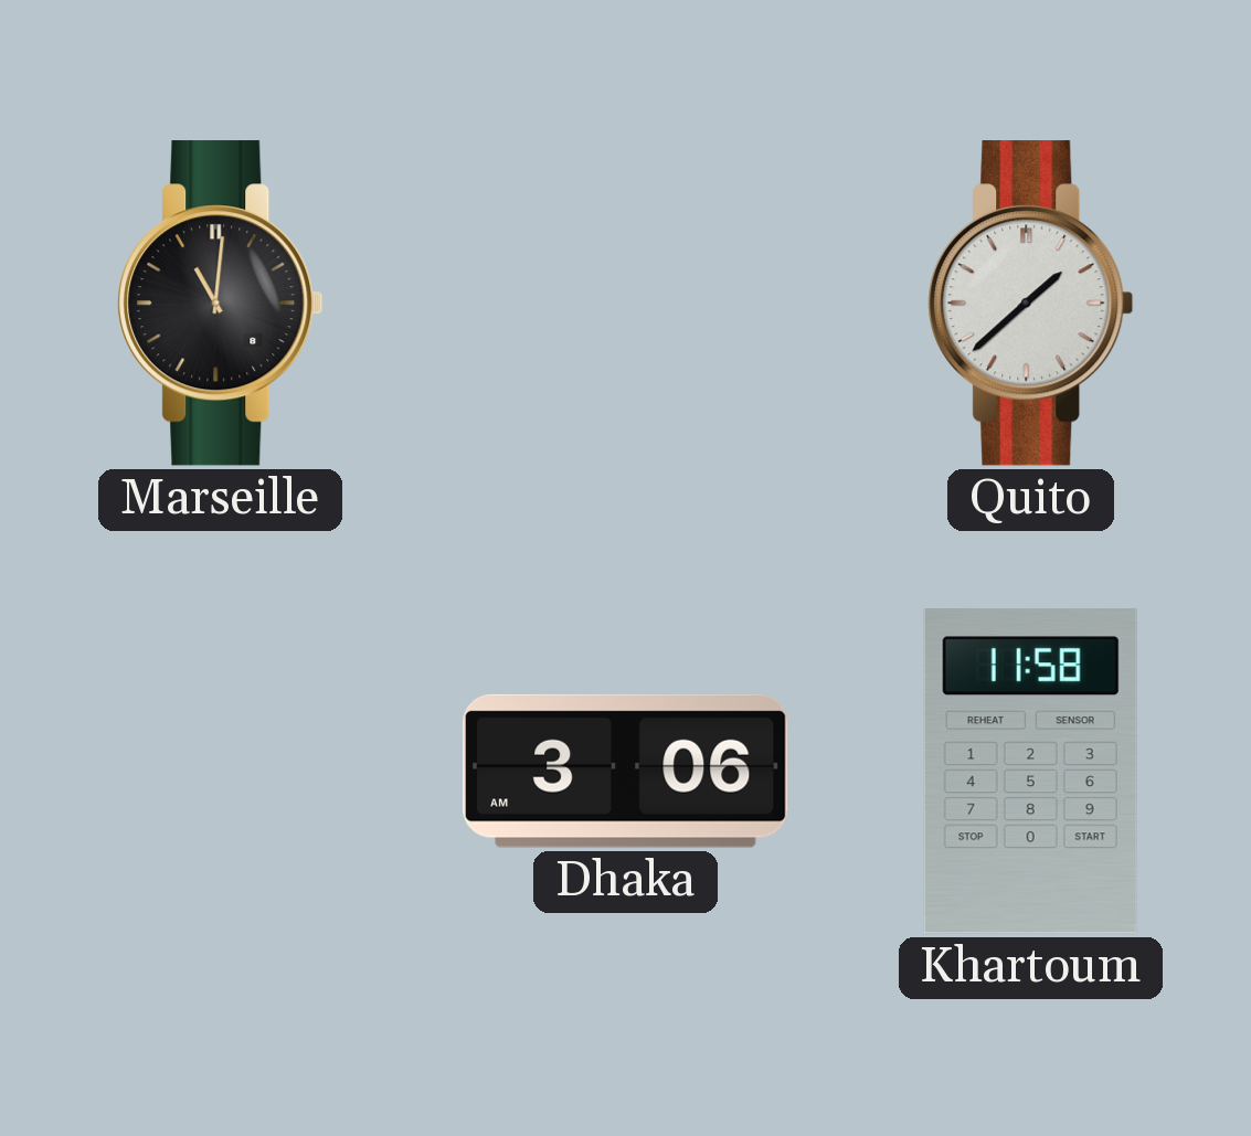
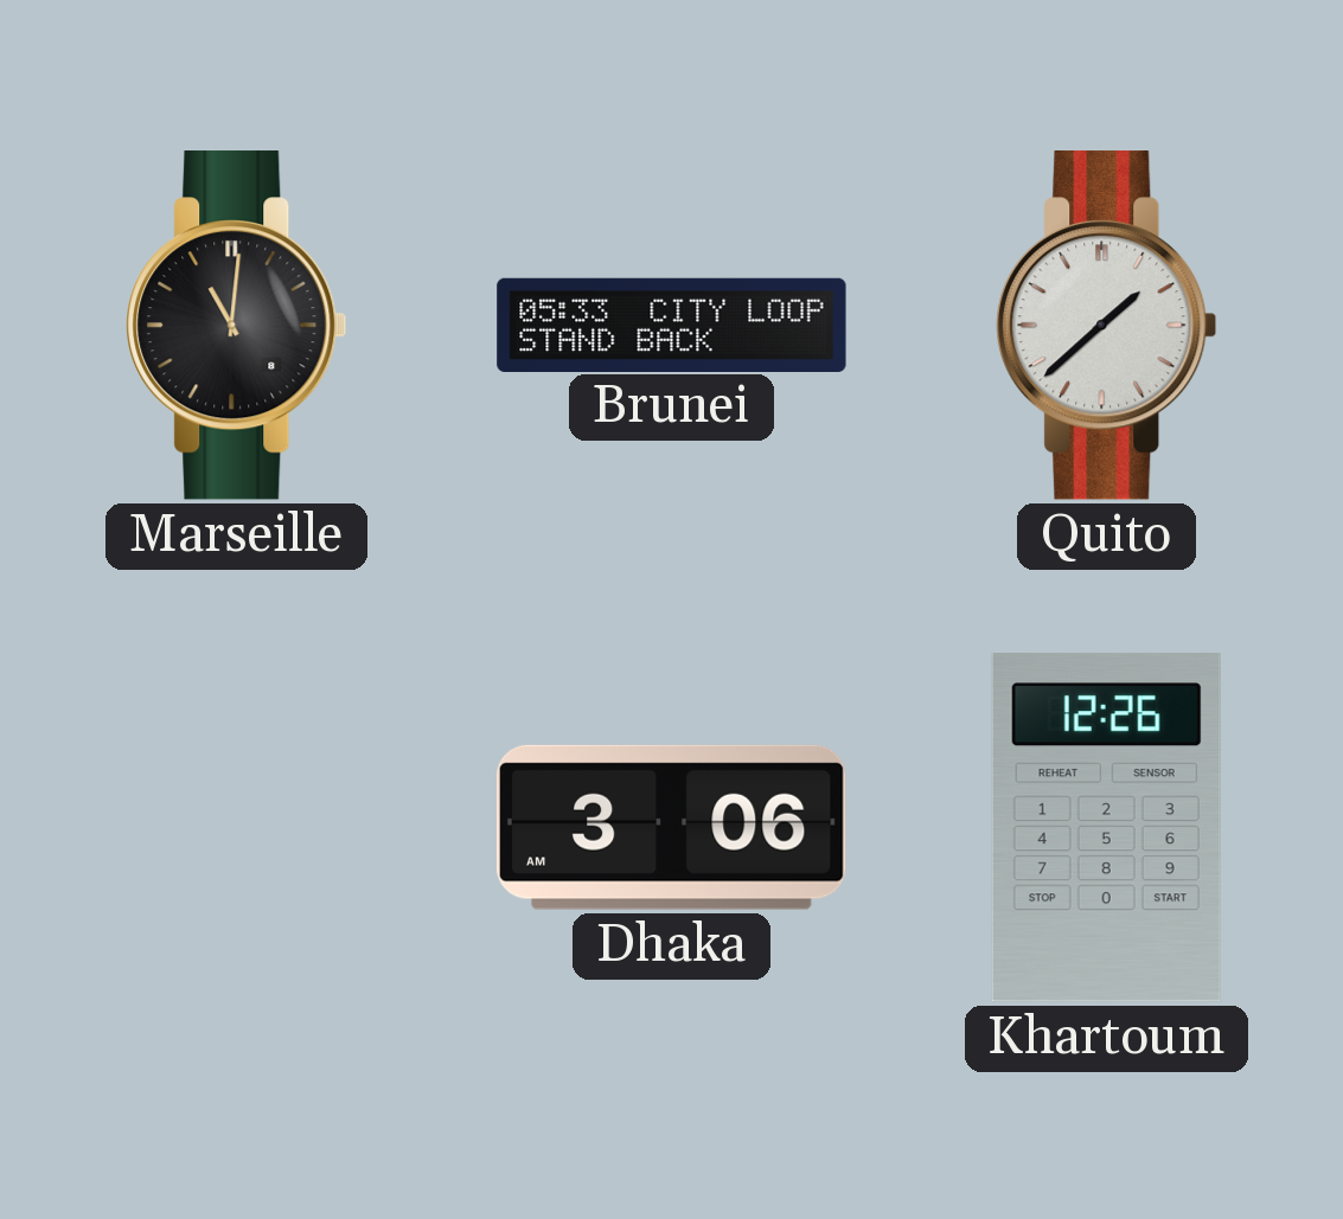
Brunei: none -> 05:33
Khartoum: 11:58 -> 12:26
